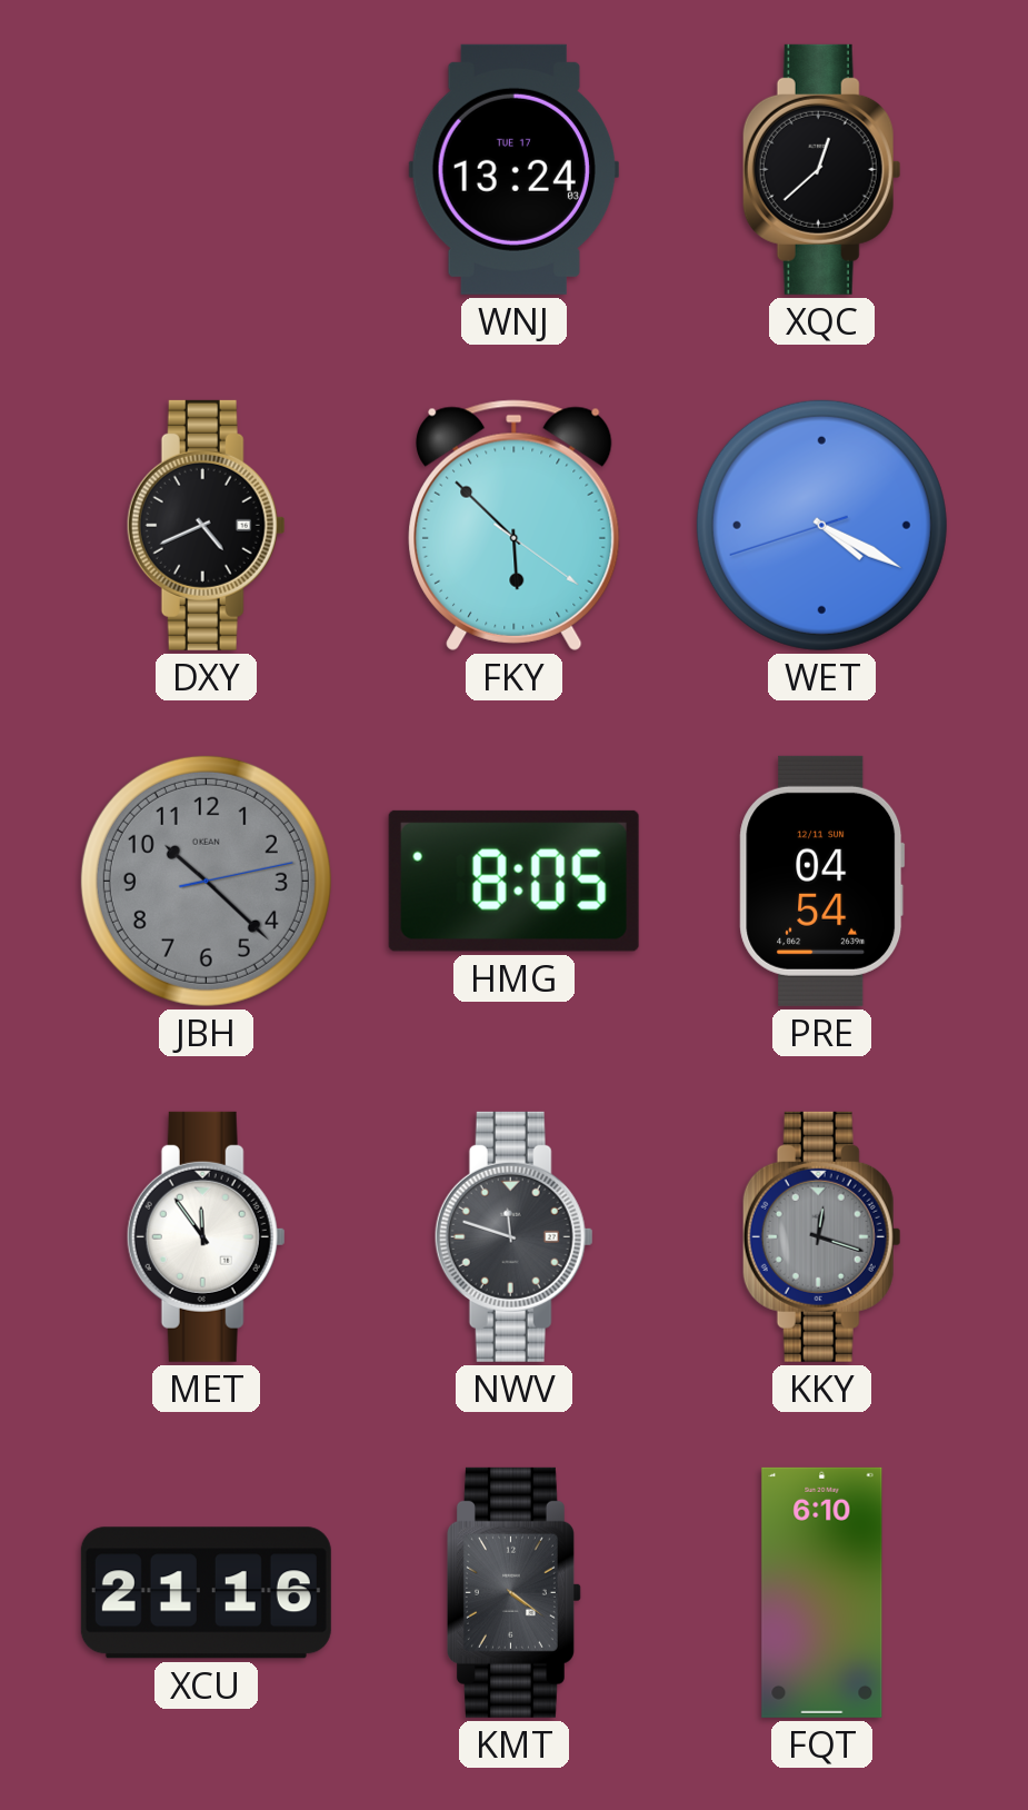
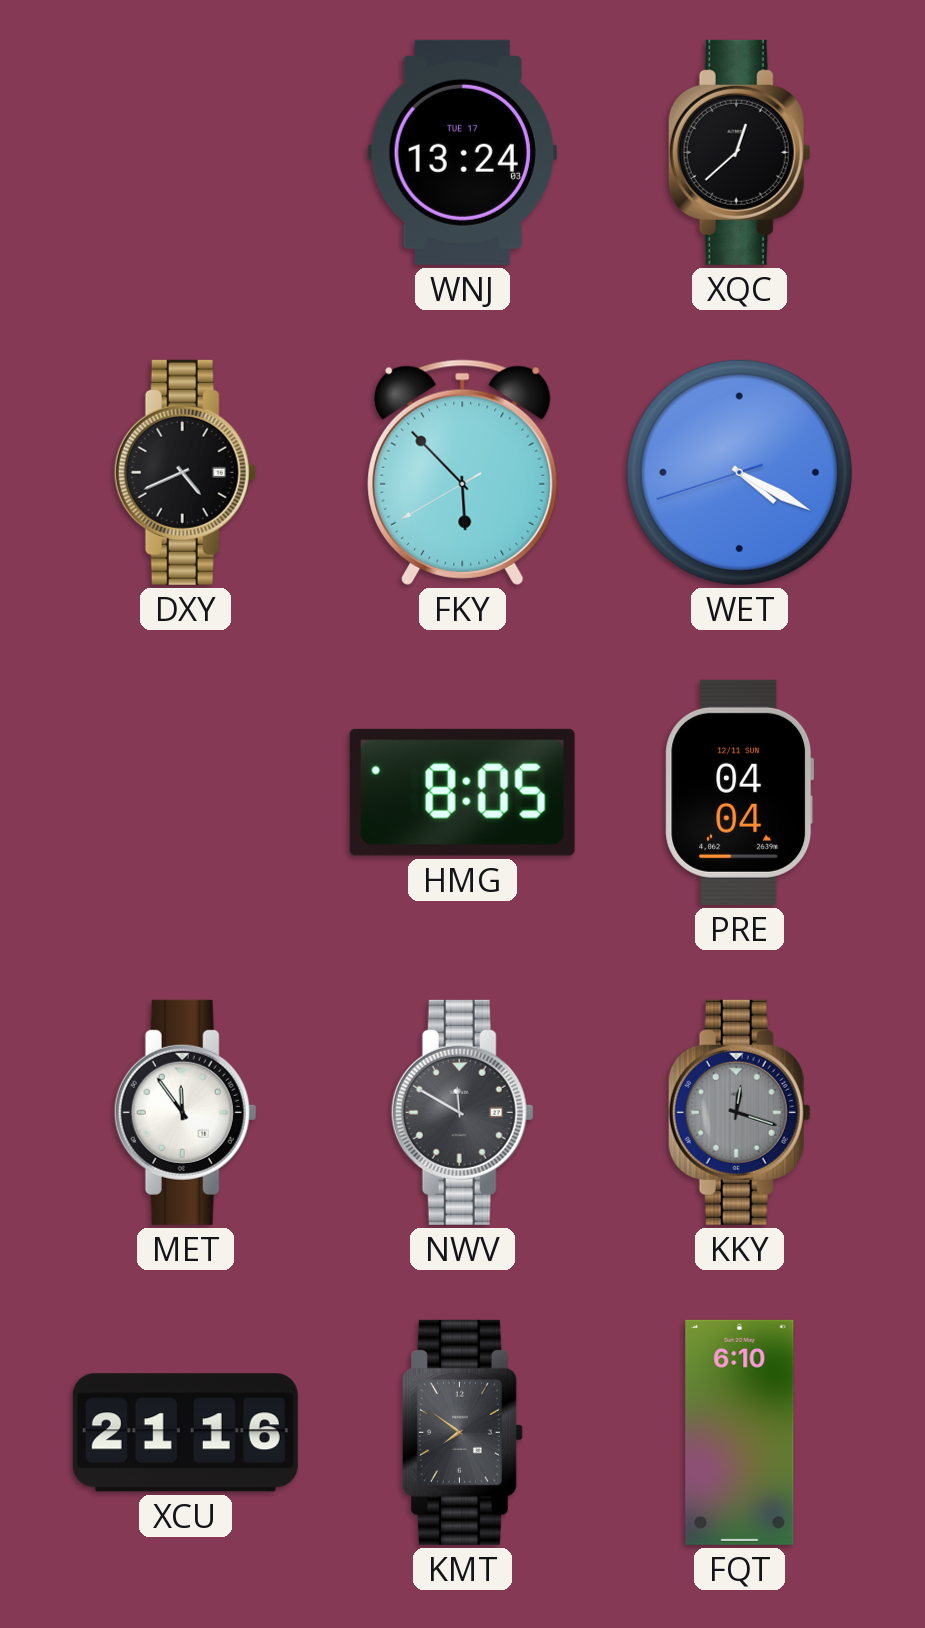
FKY: 5:52:21 -> 5:52:40
JBH: 10:22 -> none
PRE: 04:54 -> 04:04
NWV: 11:48 -> 11:50
KMT: 4:21 -> 7:51
